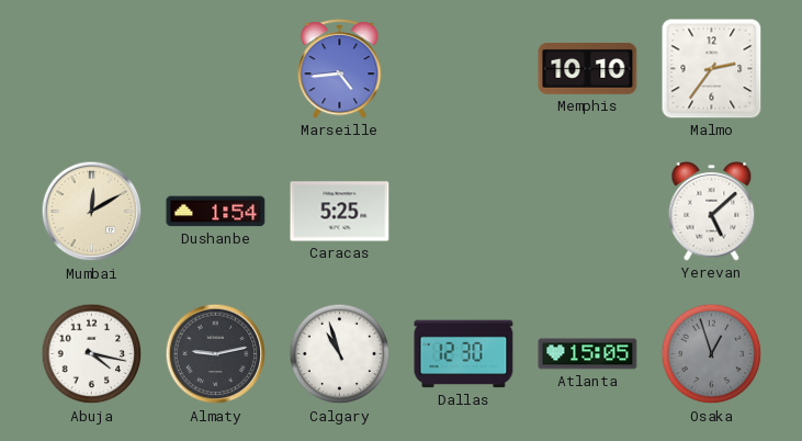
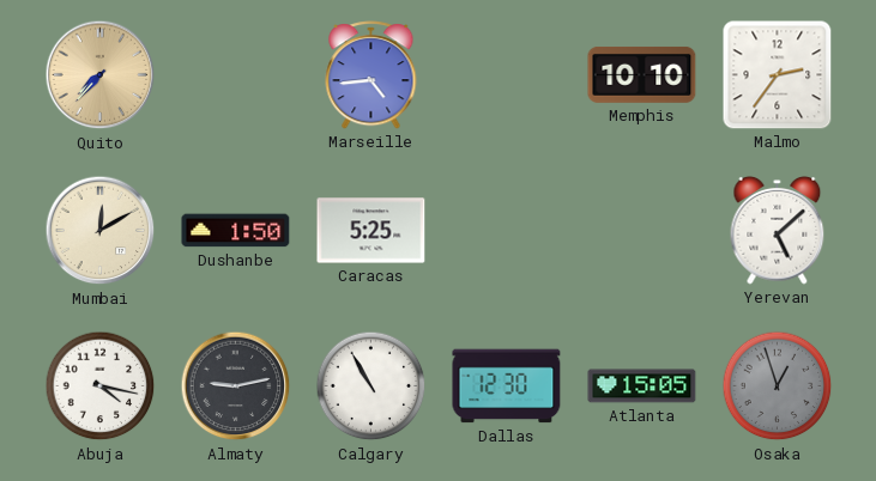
Quito: none -> 7:37
Dushanbe: 1:54 -> 1:50
Calgary: 10:57 -> 10:55
